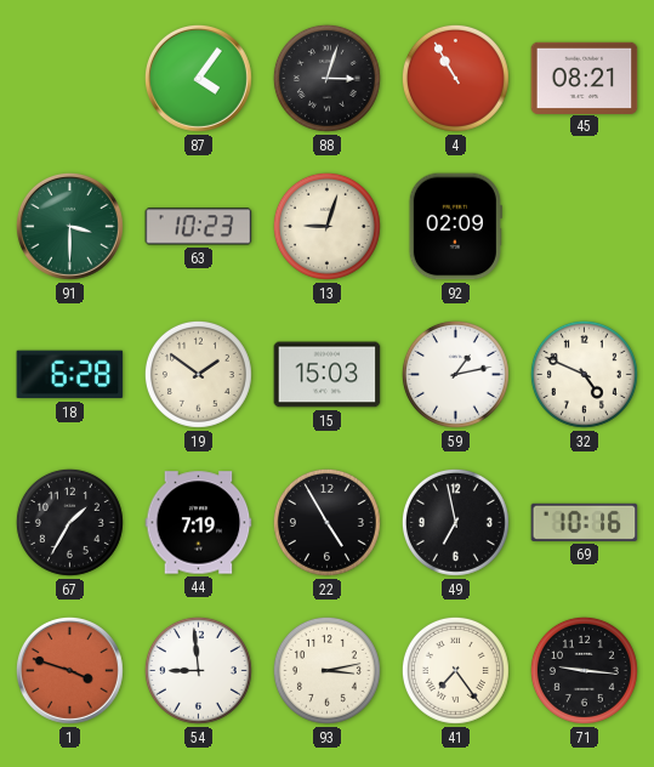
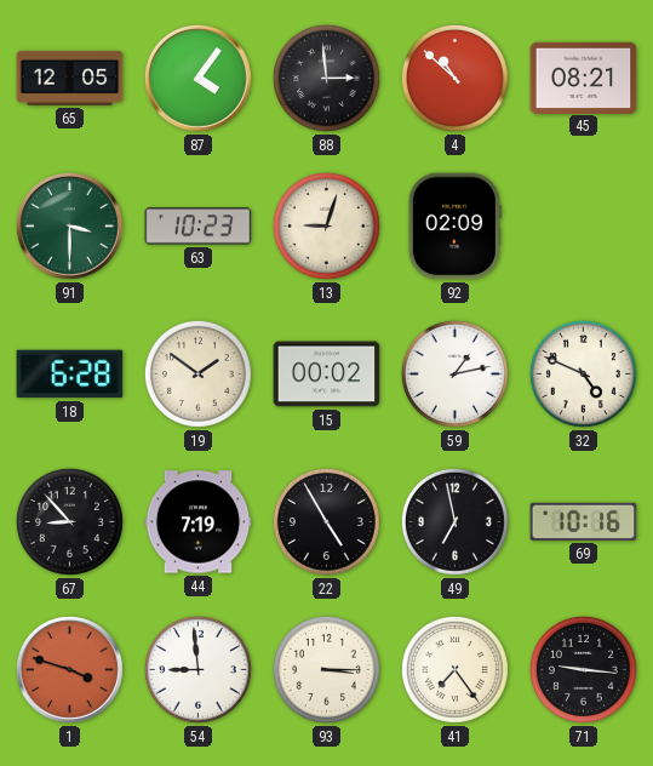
65: none -> 12:05
88: 3:03 -> 2:59
4: 10:55 -> 10:52
15: 15:03 -> 00:02
67: 1:35 -> 8:53
93: 3:13 -> 3:15
